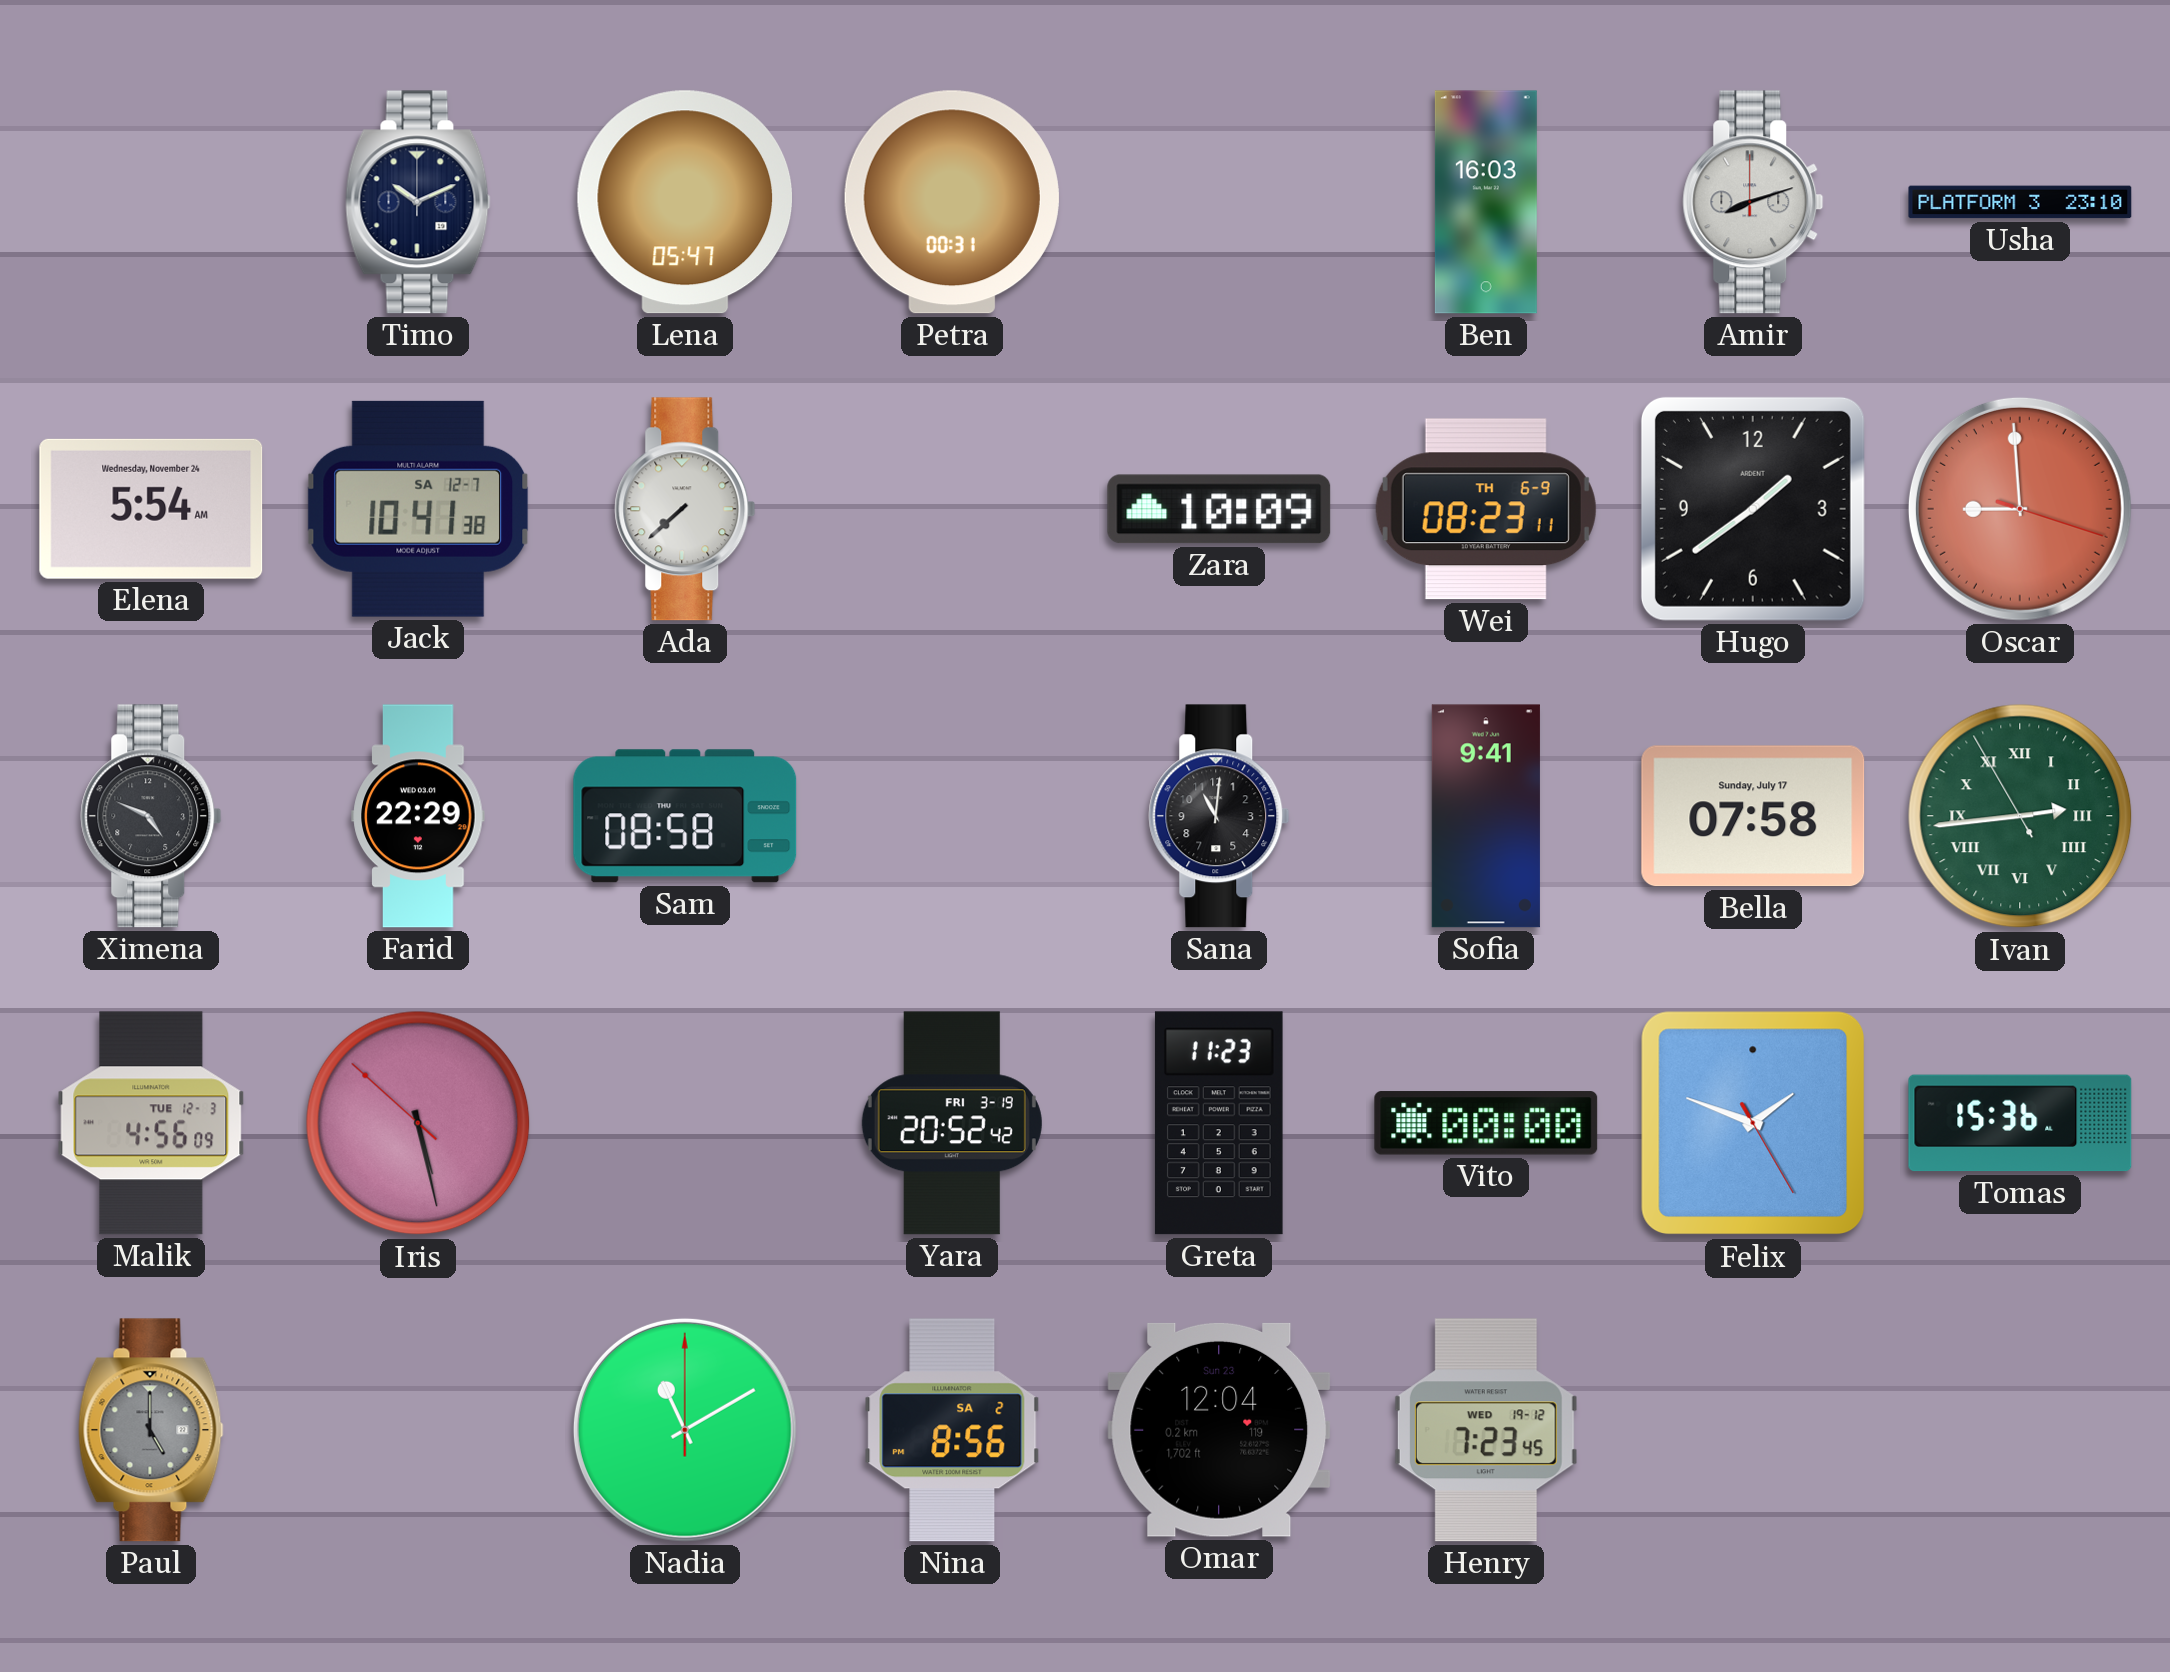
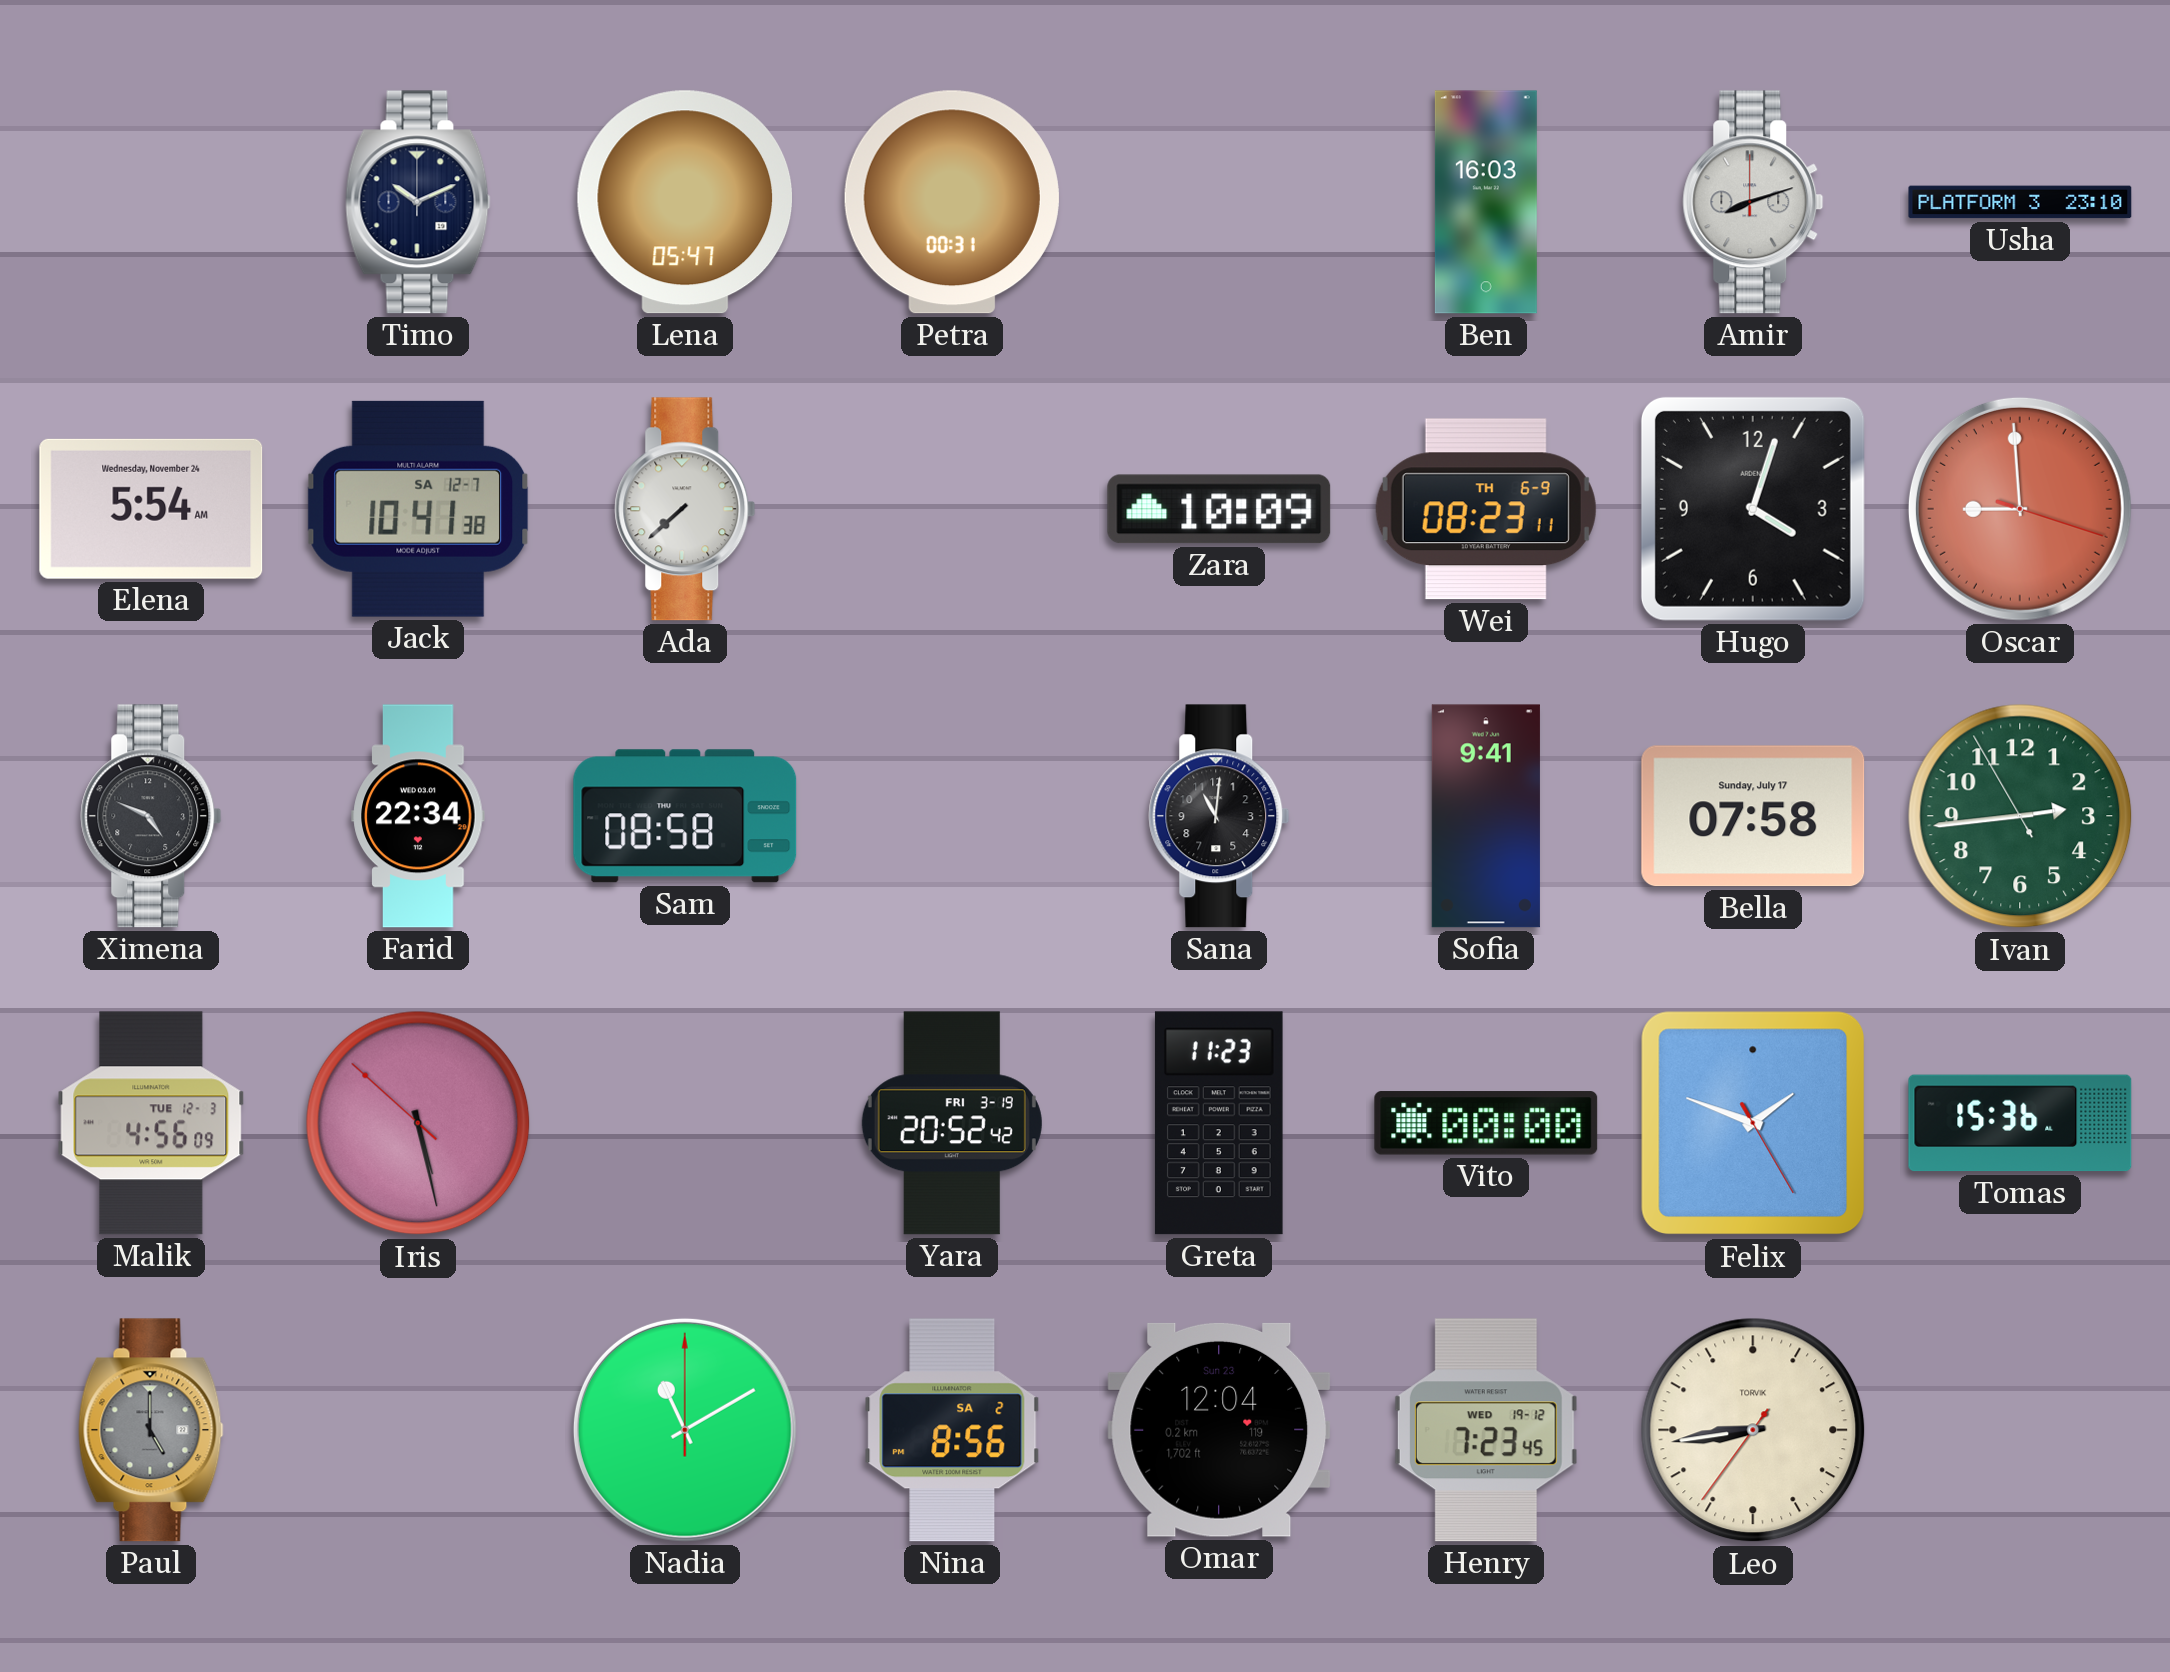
Hugo: 1:39 -> 4:03
Farid: 22:29 -> 22:34
Ivan numerals: Roman -> Arabic
Leo: none -> 8:43
